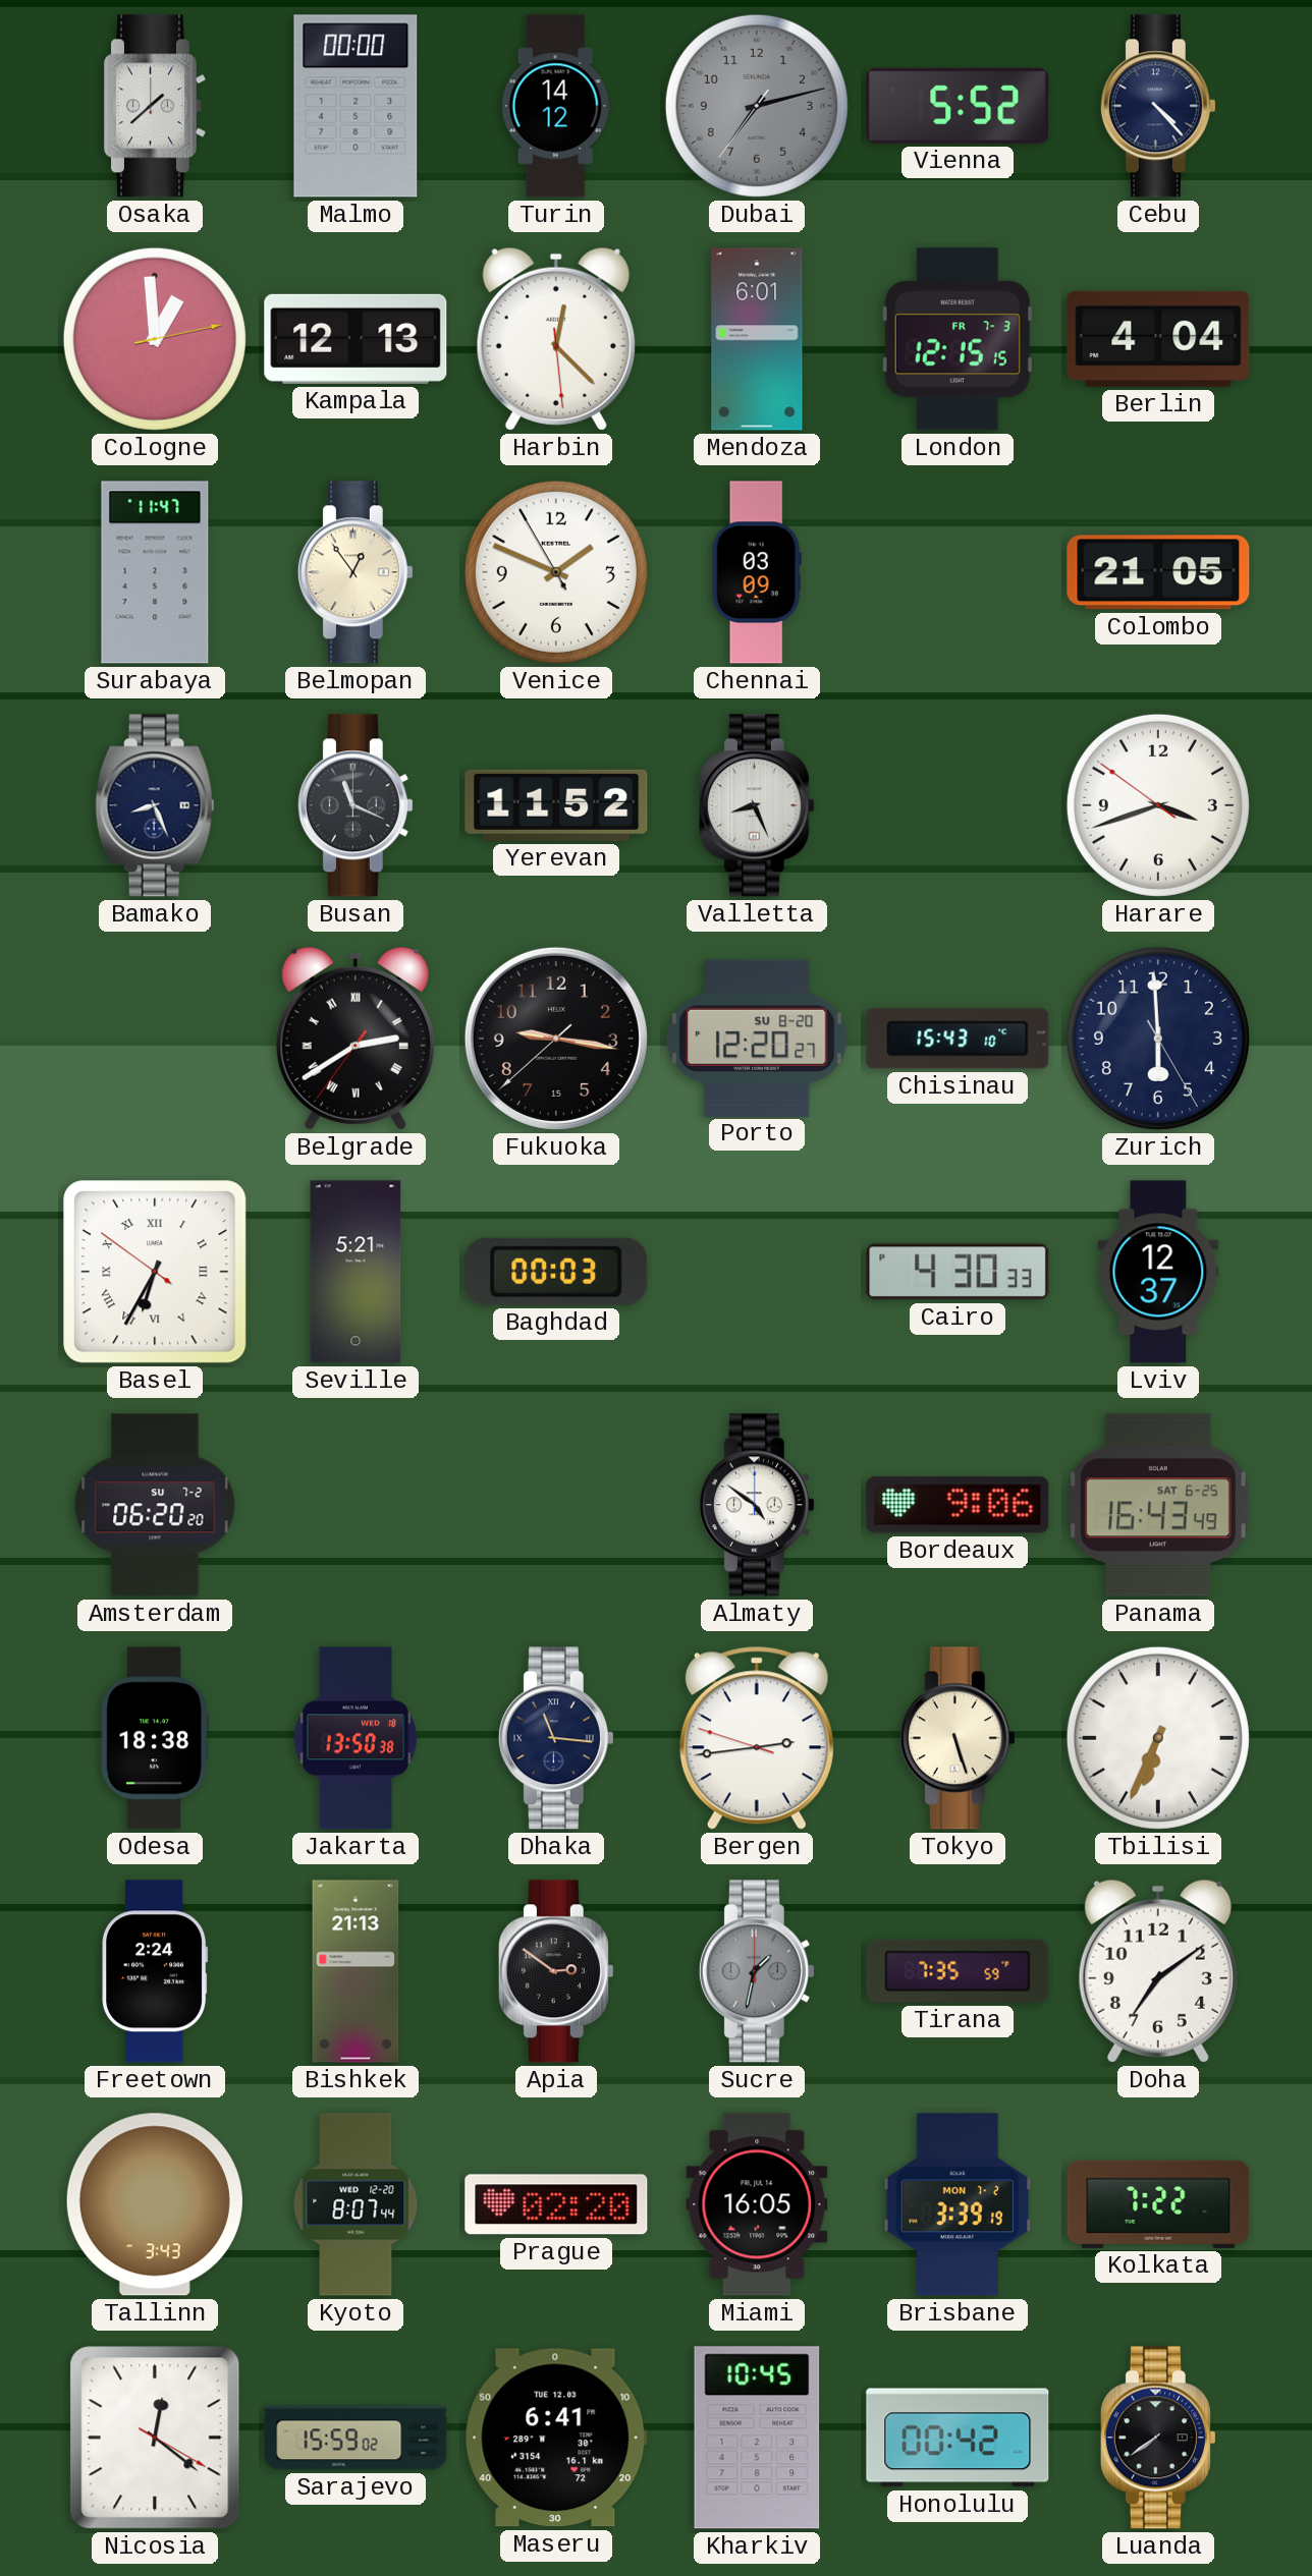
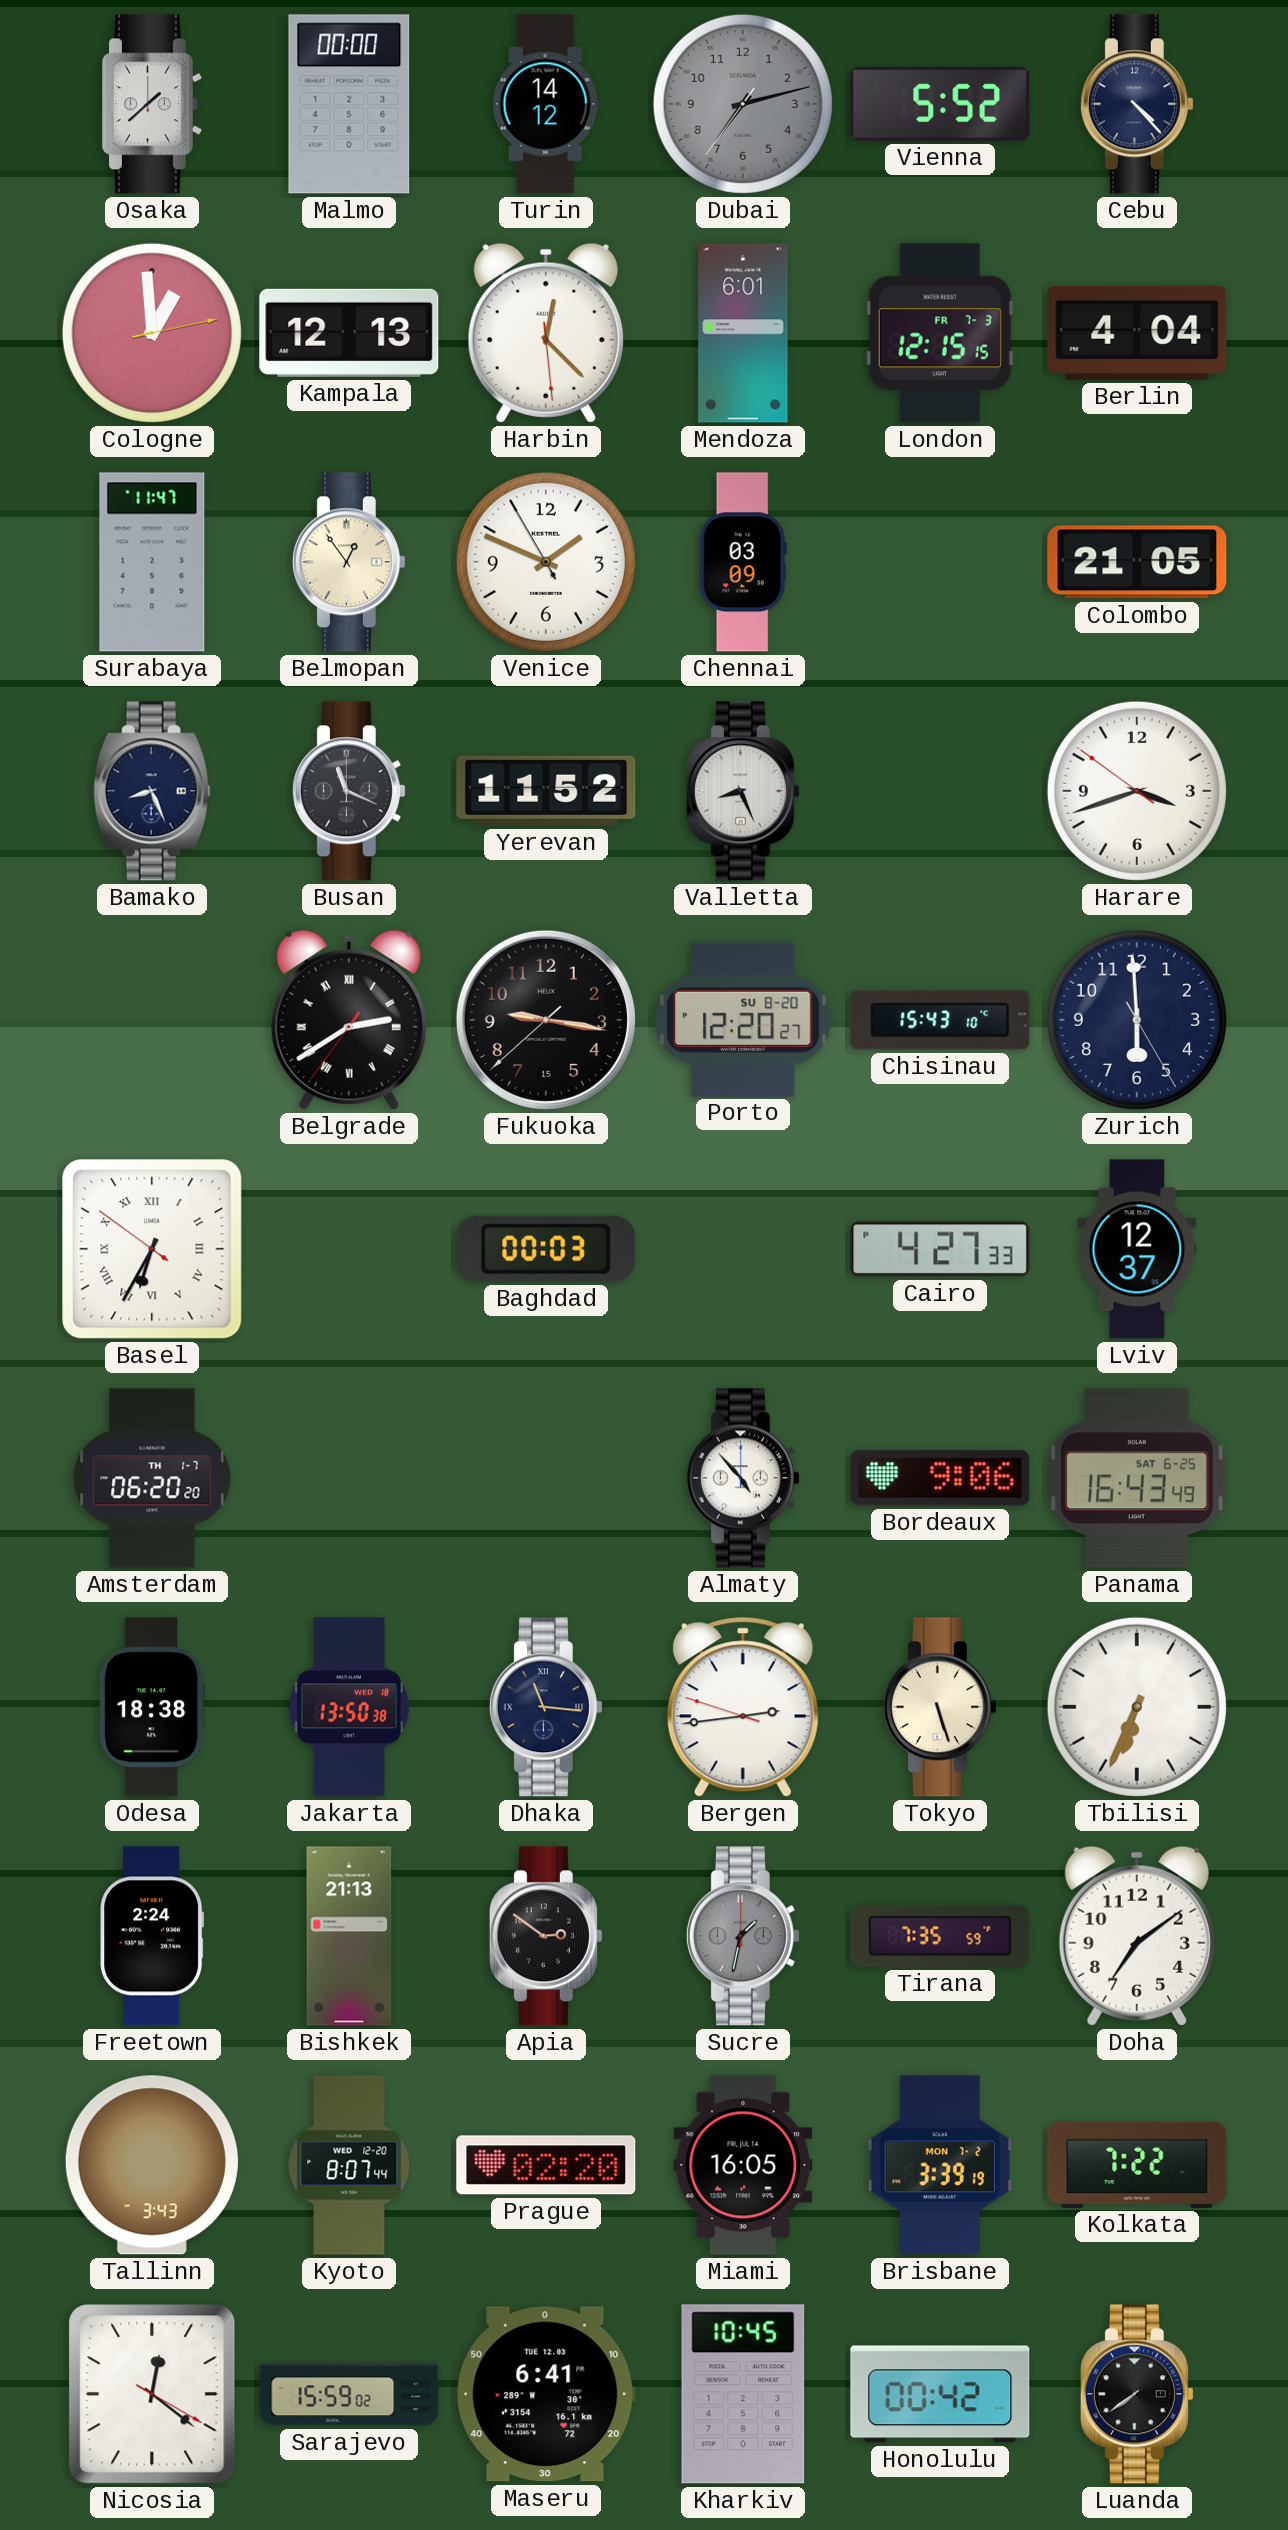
Seville: 5:21 -> none
Cairo: 4:30 -> 4:27
Amsterdam date: SU 7-2 -> TH 1-7
Almaty: 4:51 -> 4:53
